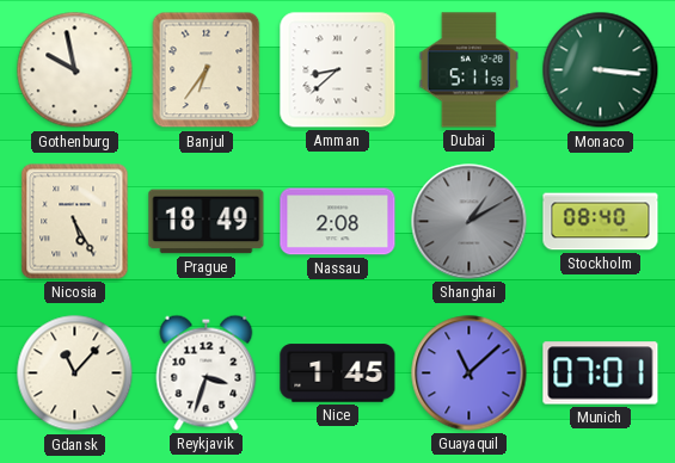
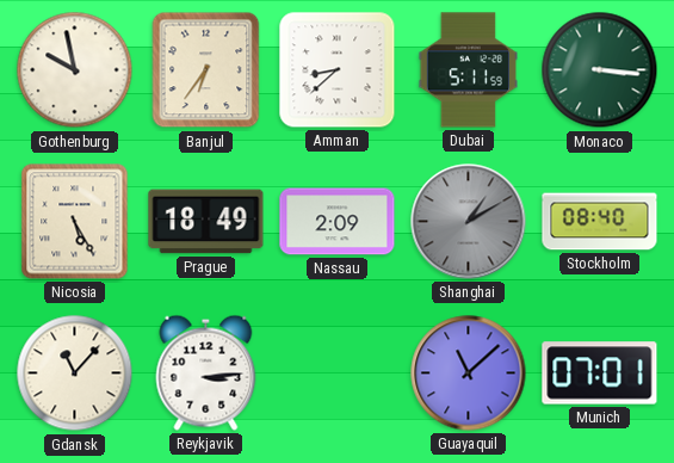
Nassau: 2:08 -> 2:09
Reykjavik: 3:33 -> 3:14
Nice: 1:45 -> none
